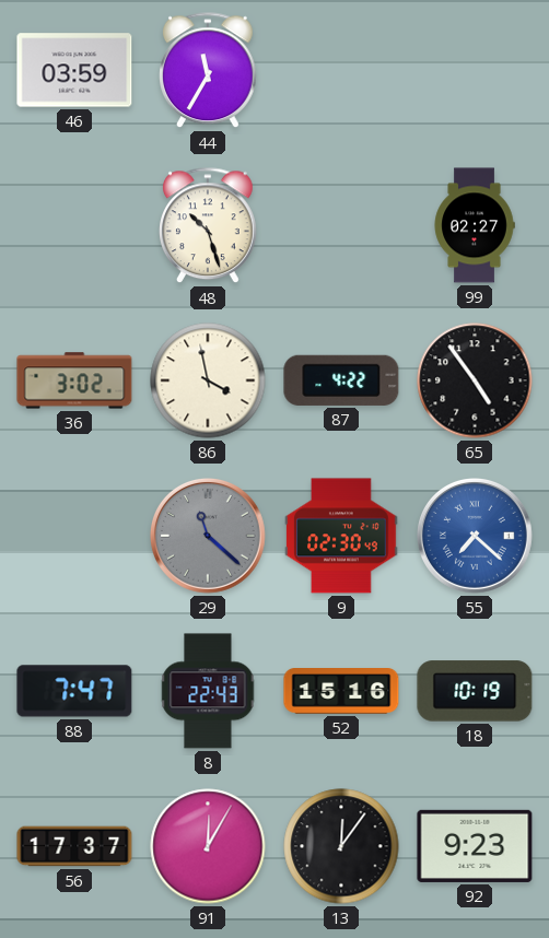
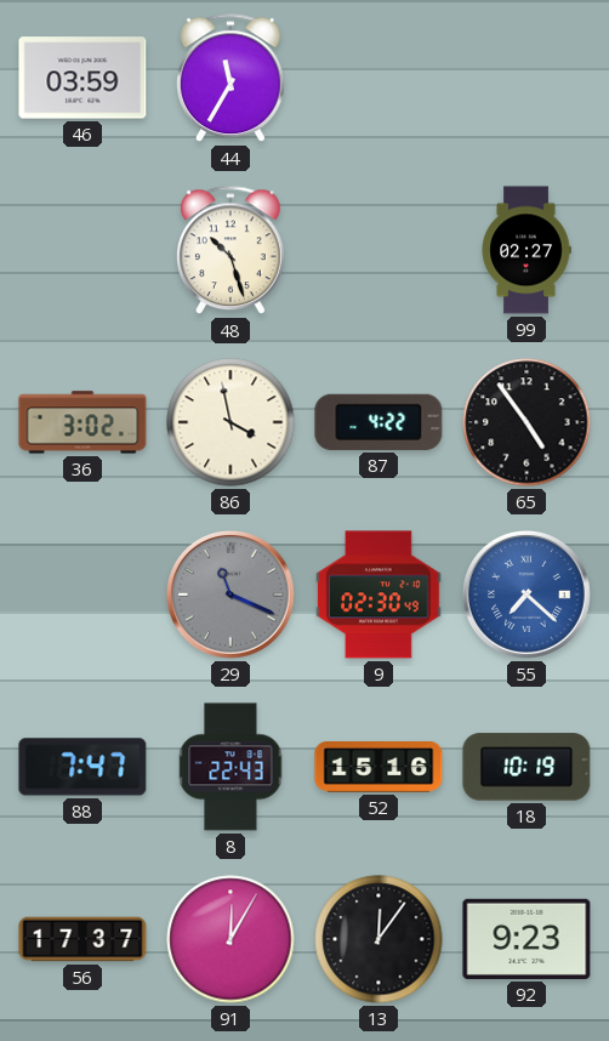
29: 11:22 -> 11:19
